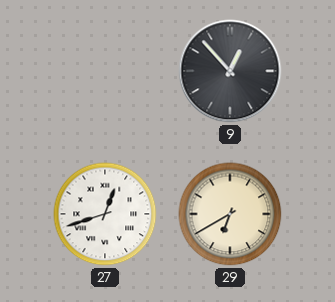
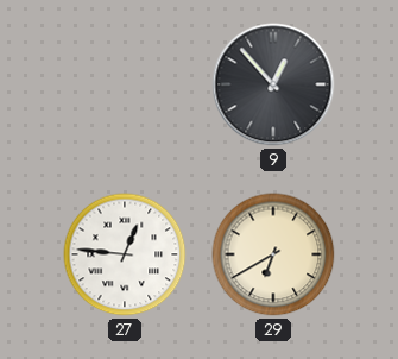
27: 12:42 -> 12:46
